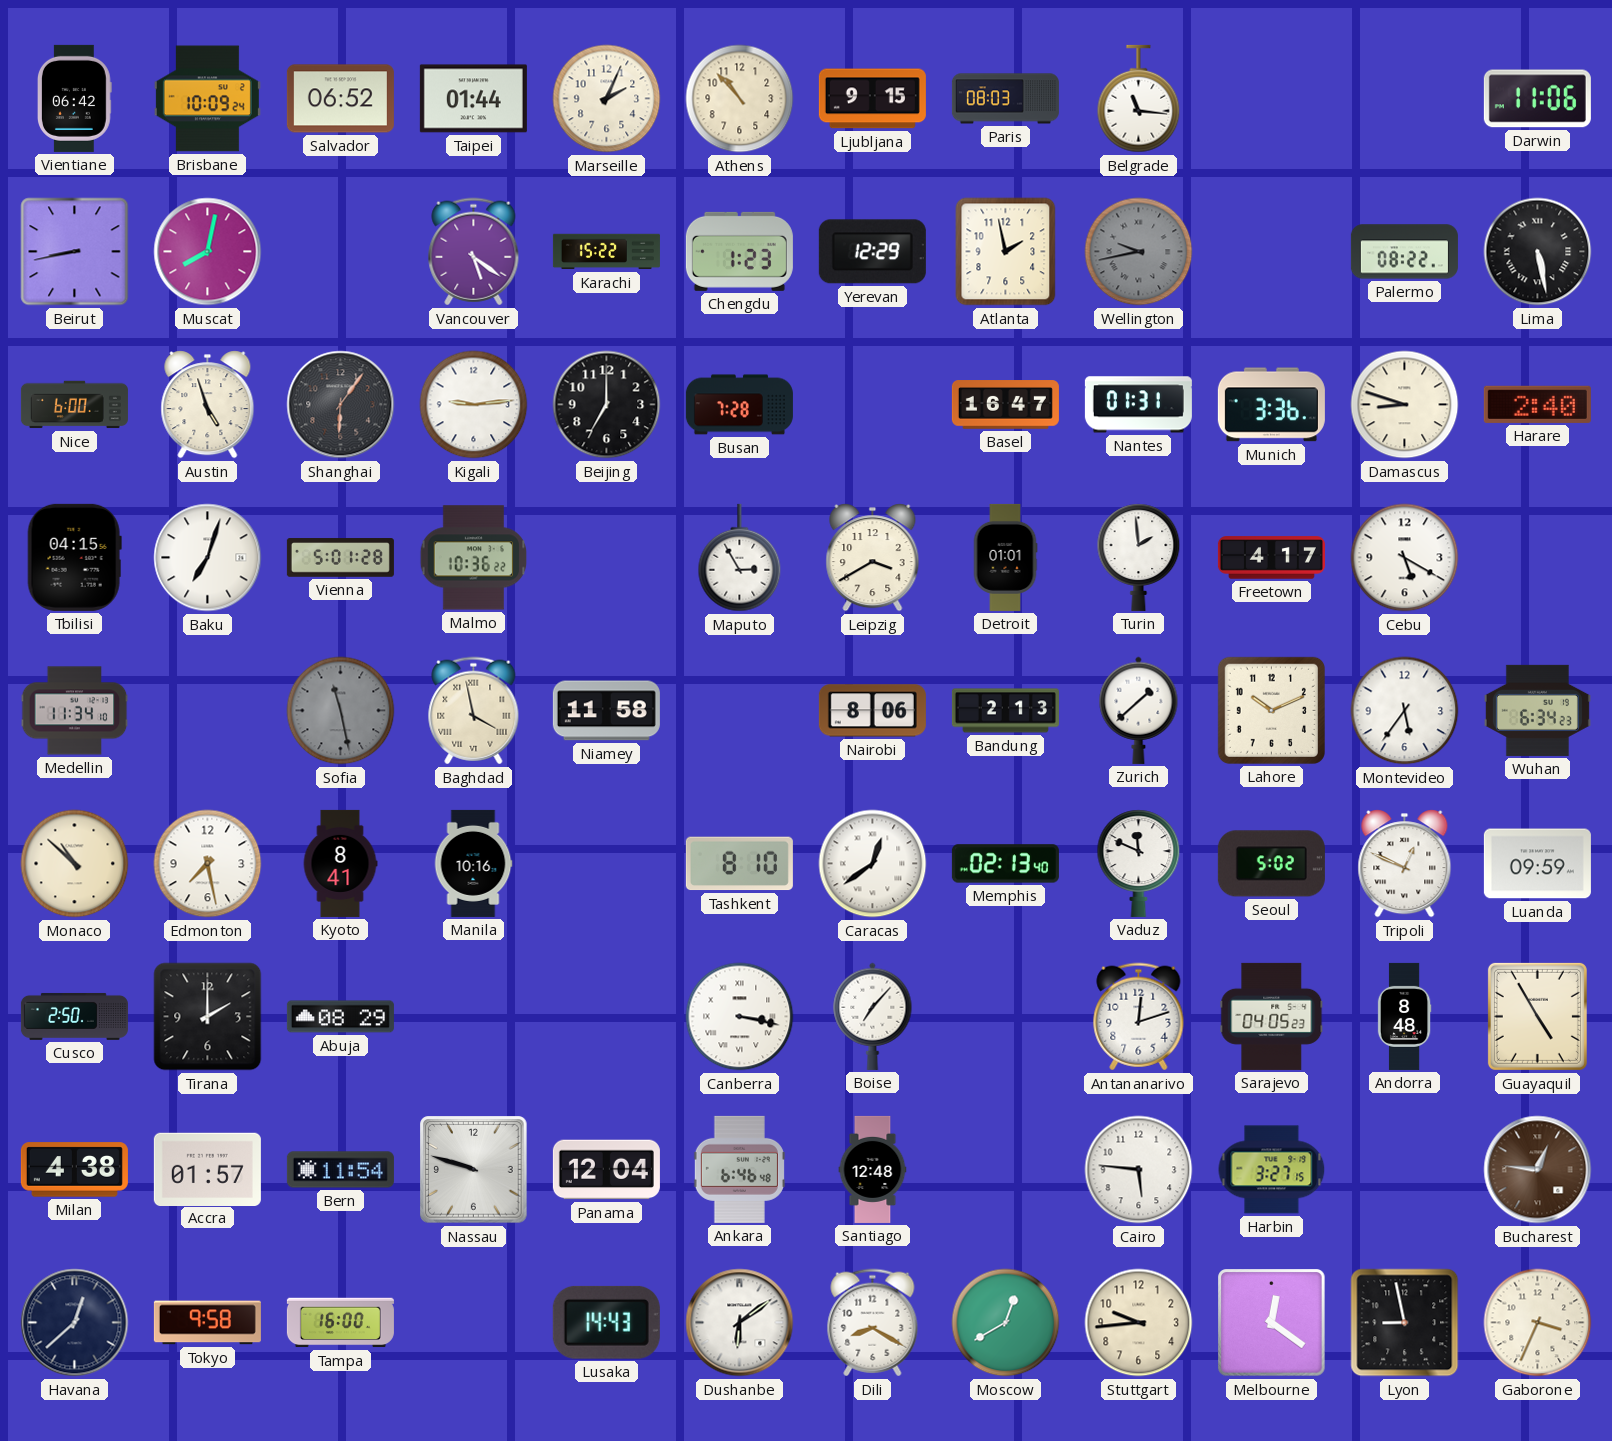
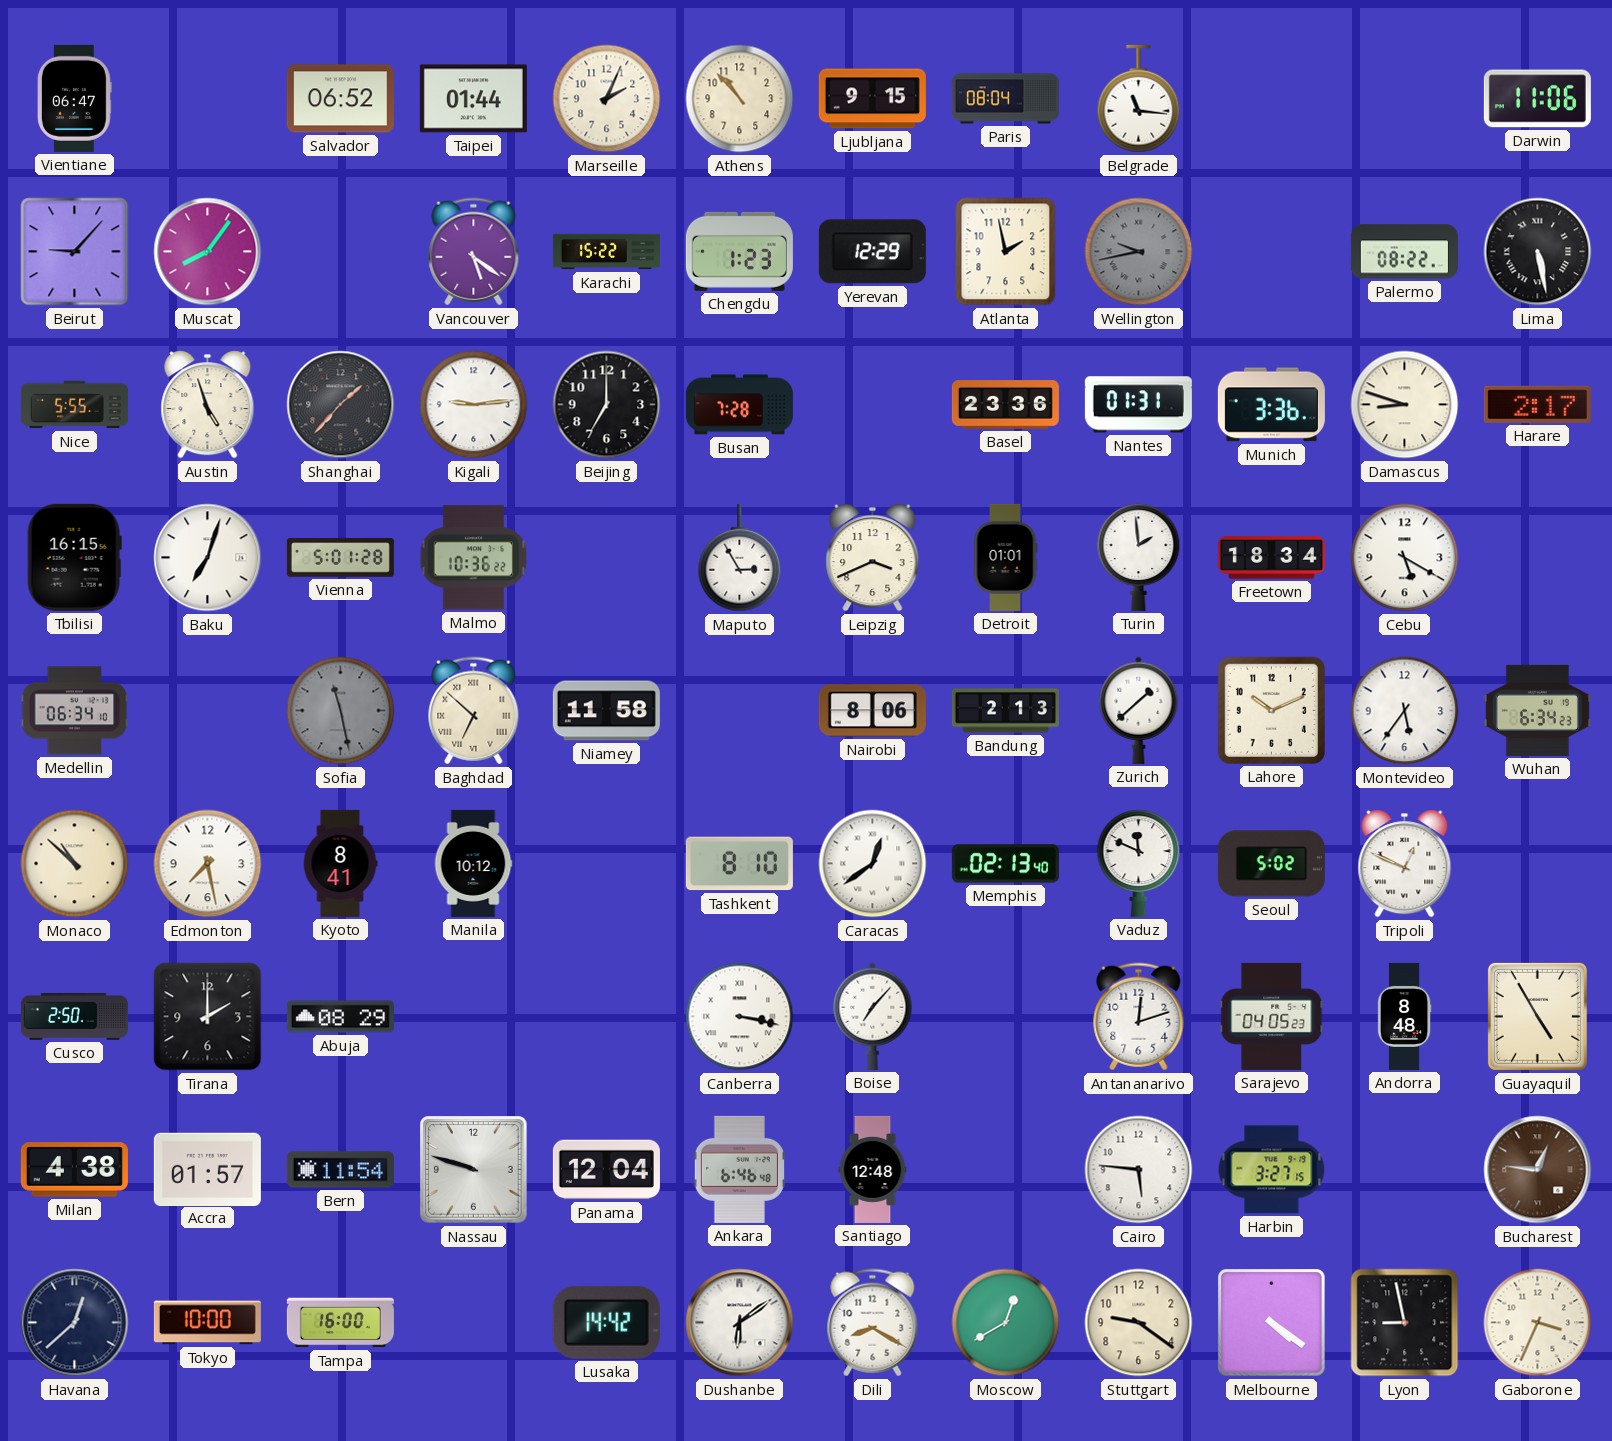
Vientiane: 06:42 -> 06:47
Brisbane: 10:09 -> none
Paris: 08:03 -> 08:04
Beirut: 8:43 -> 9:07
Muscat: 8:02 -> 8:06
Nice: 6:00 -> 5:55
Shanghai: 6:06 -> 1:37
Basel: 16:47 -> 23:36
Harare: 2:40 -> 2:17
Tbilisi: 04:15 -> 16:15
Leipzig: 3:40 -> 3:41
Freetown: 4:17 -> 18:34
Medellin: 11:34 -> 06:34
Baghdad: 3:58 -> 6:52
Manila: 10:16 -> 10:12
Luanda: 09:59 -> none
Tokyo: 9:58 -> 10:00
Lusaka: 14:43 -> 14:42
Stuttgart: 9:44 -> 9:21
Melbourne: 12:21 -> 4:21
